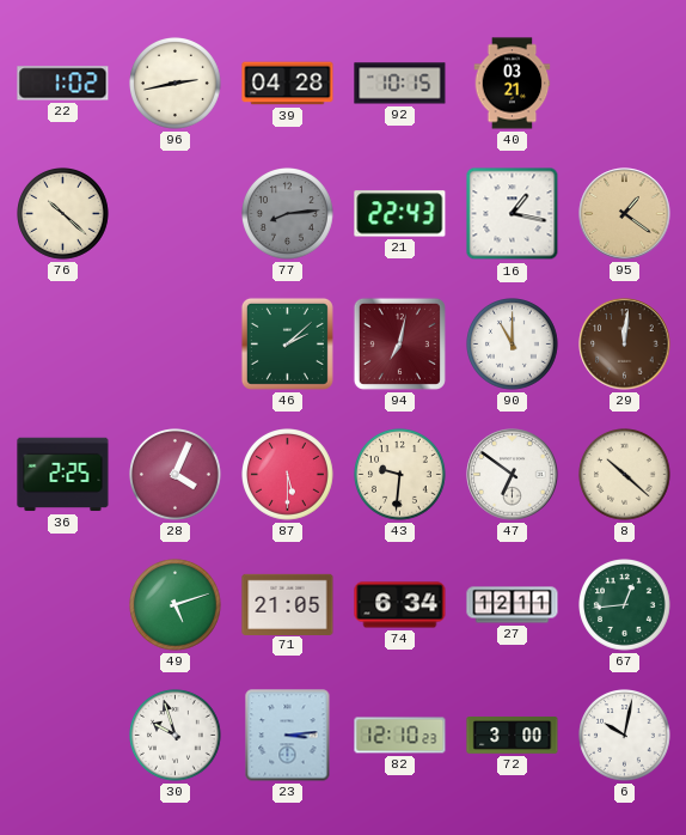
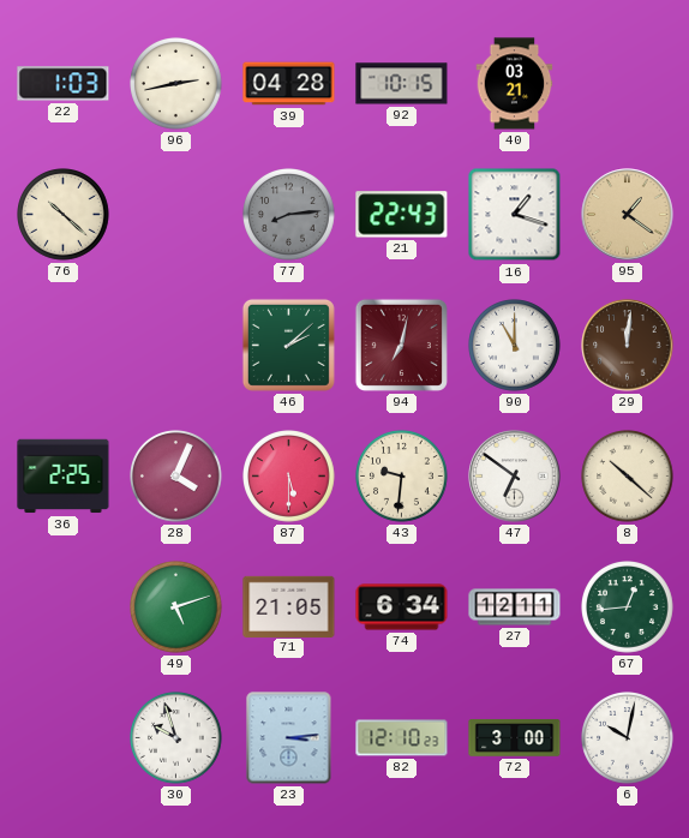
22: 1:02 -> 1:03
16: 1:17 -> 1:18
